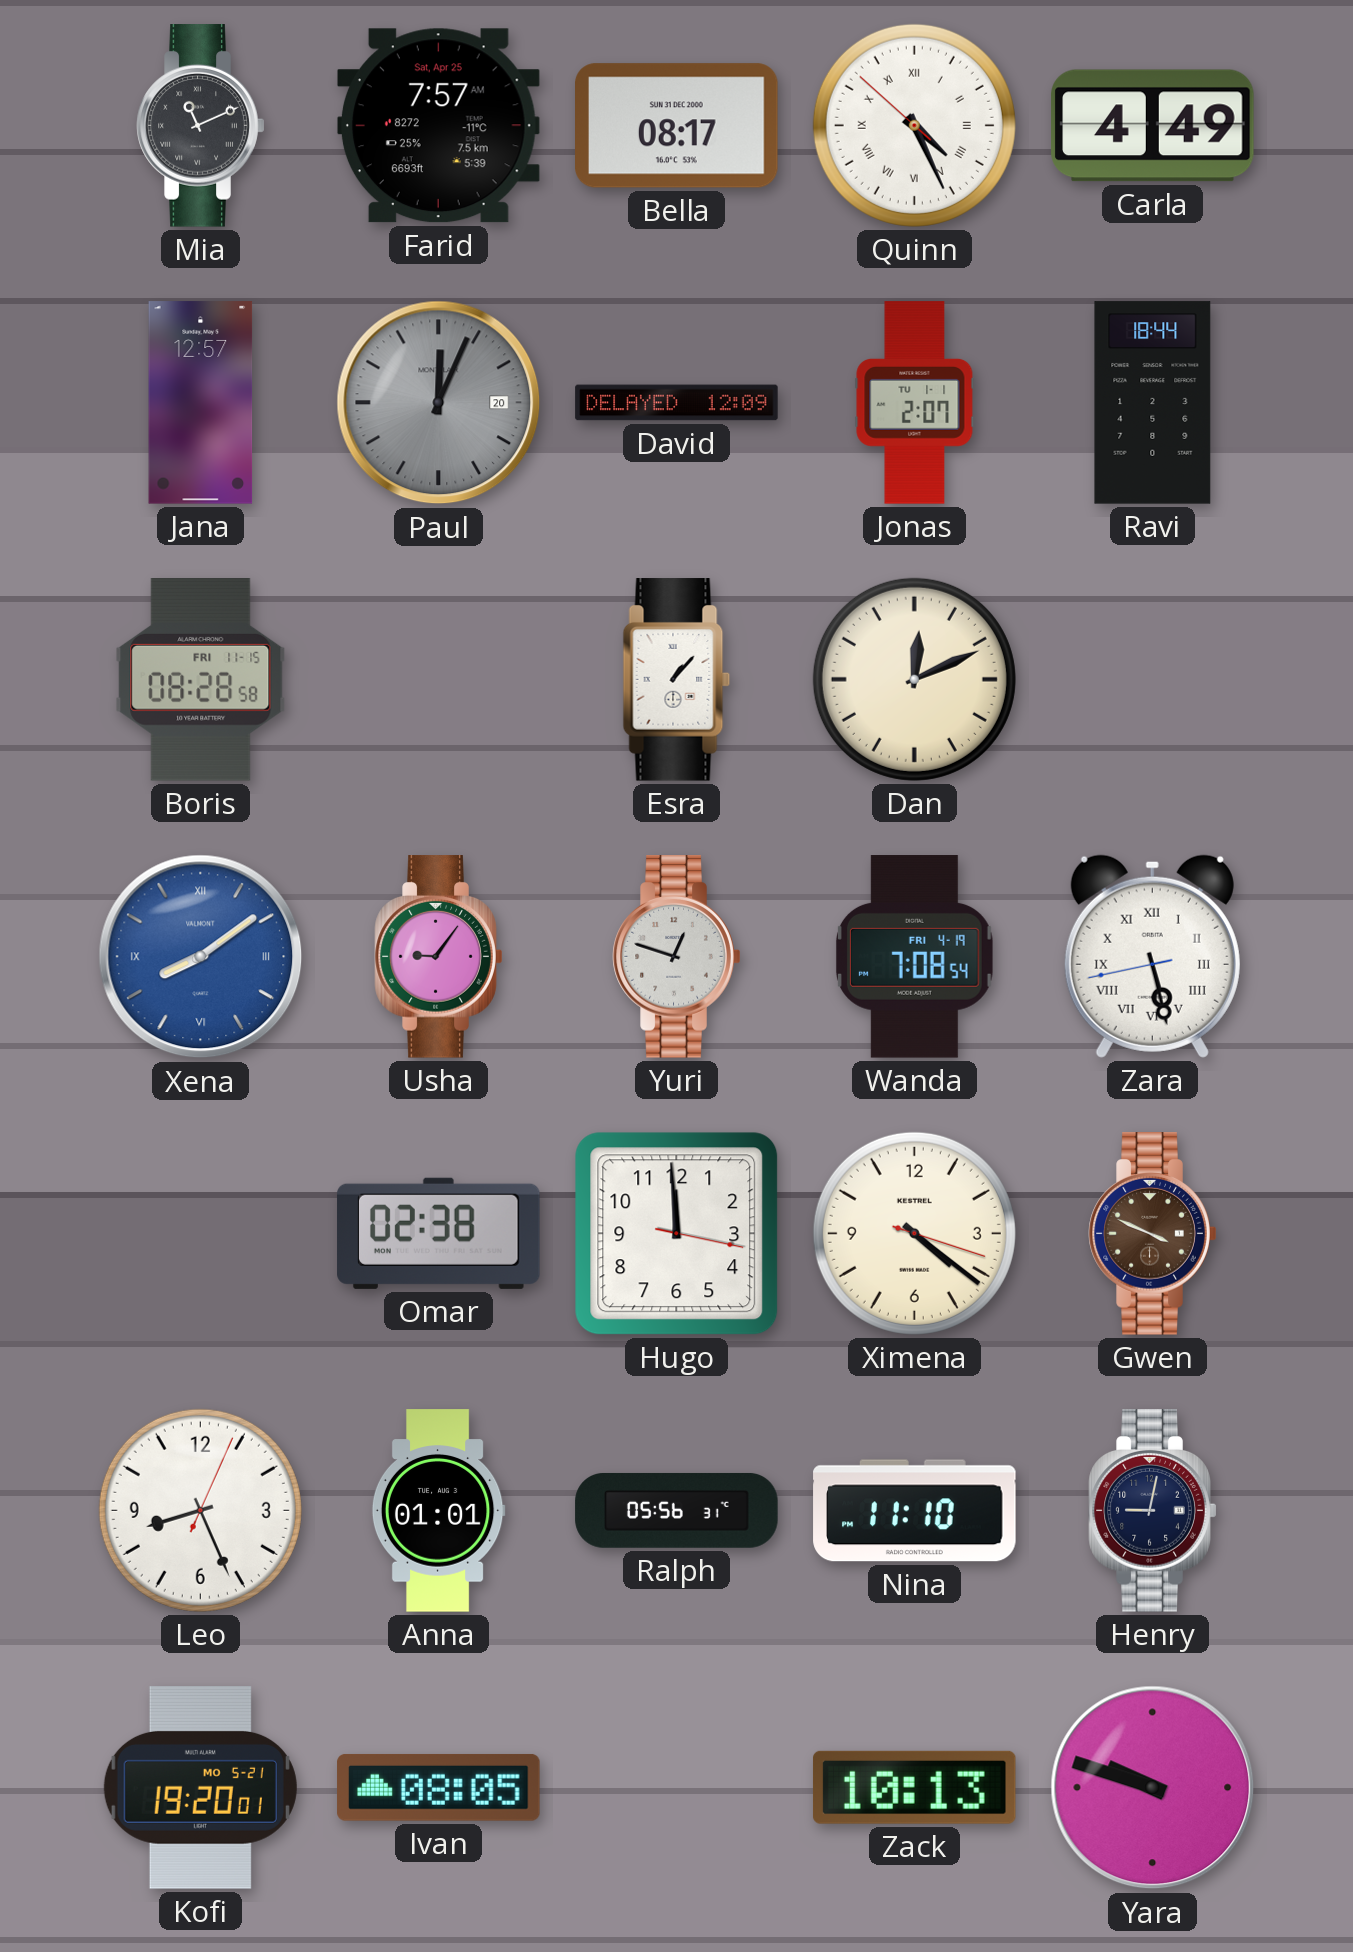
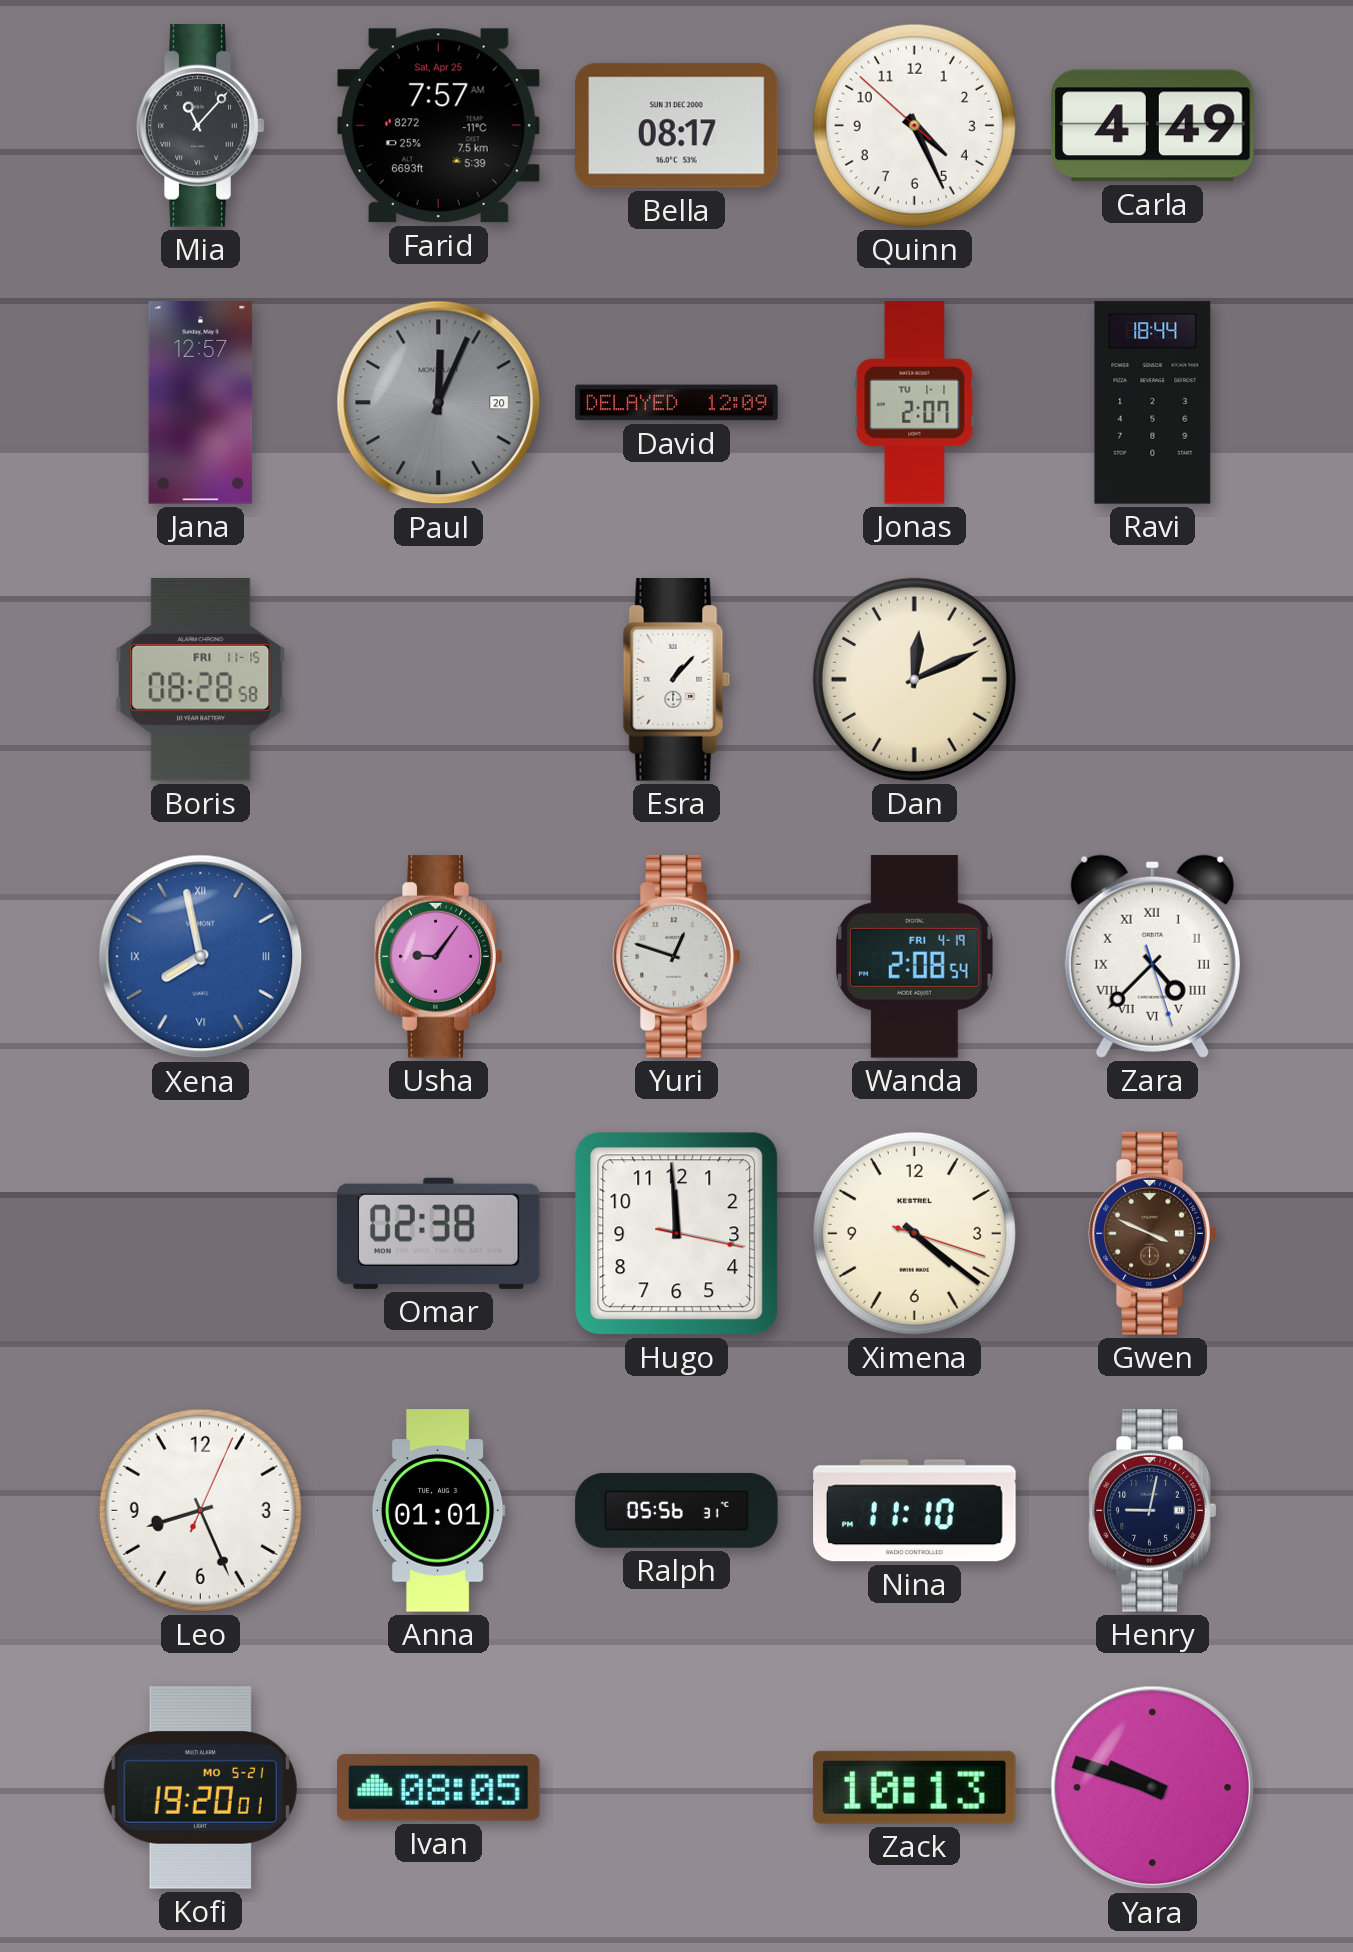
Mia: 11:11 -> 11:07
Quinn numerals: Roman -> Arabic
Xena: 8:09 -> 7:58
Wanda: 7:08 -> 2:08
Zara: 5:27 -> 4:37
